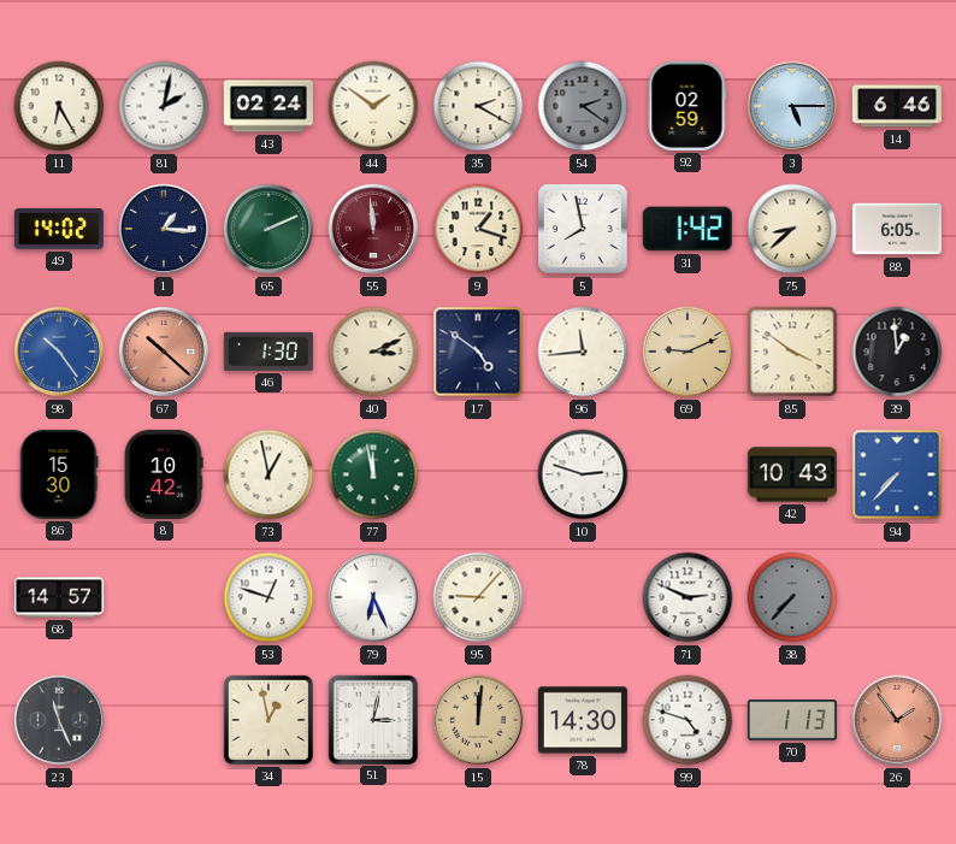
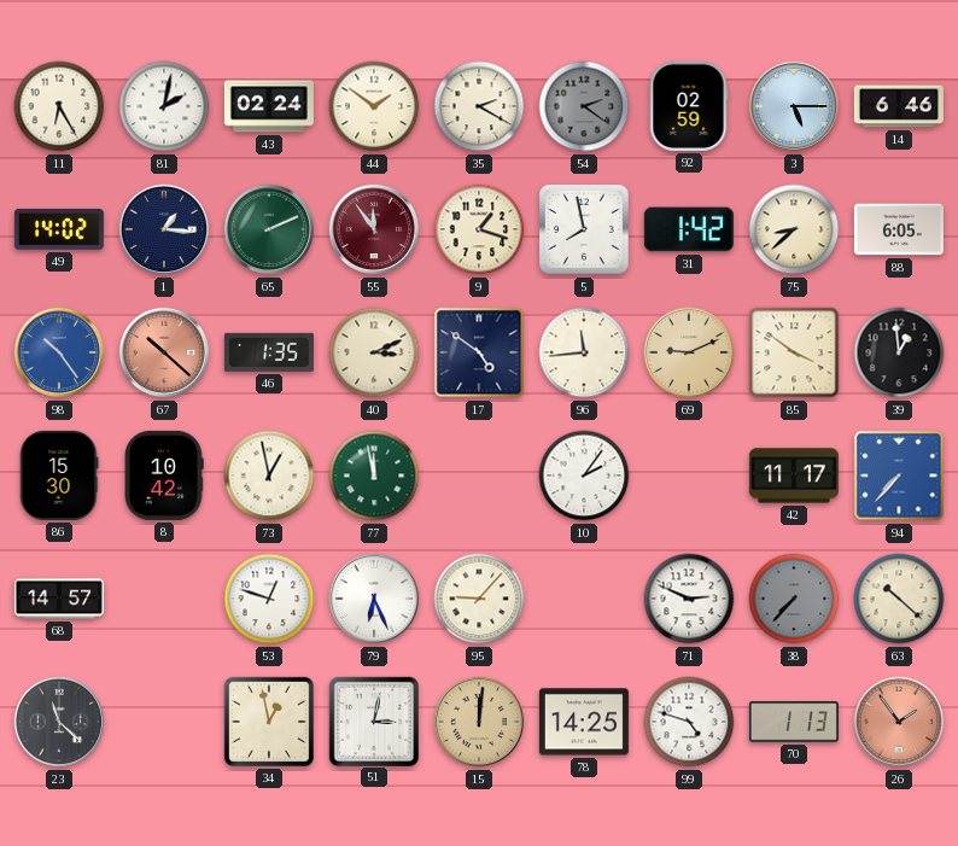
55: 11:59 -> 11:54
46: 1:30 -> 1:35
10: 2:48 -> 2:06
42: 10:43 -> 11:17
63: none -> 10:22
23: 11:26 -> 11:22
78: 14:30 -> 14:25
